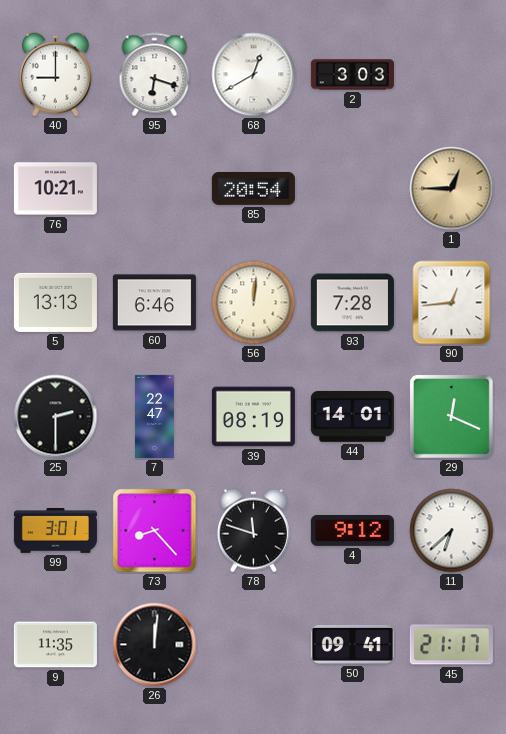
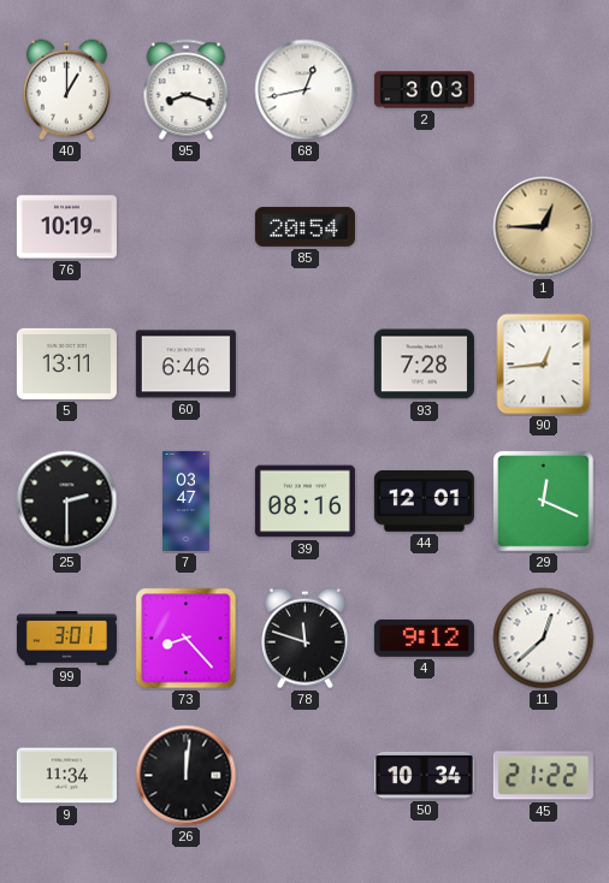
40: 9:00 -> 1:00
95: 6:18 -> 8:18
68: 12:40 -> 12:43
76: 10:21 -> 10:19
5: 13:13 -> 13:11
56: 12:01 -> none
7: 22:47 -> 03:47
39: 08:19 -> 08:16
44: 14:01 -> 12:01
11: 6:38 -> 12:38
9: 11:35 -> 11:34
50: 09:41 -> 10:34
45: 21:17 -> 21:22
